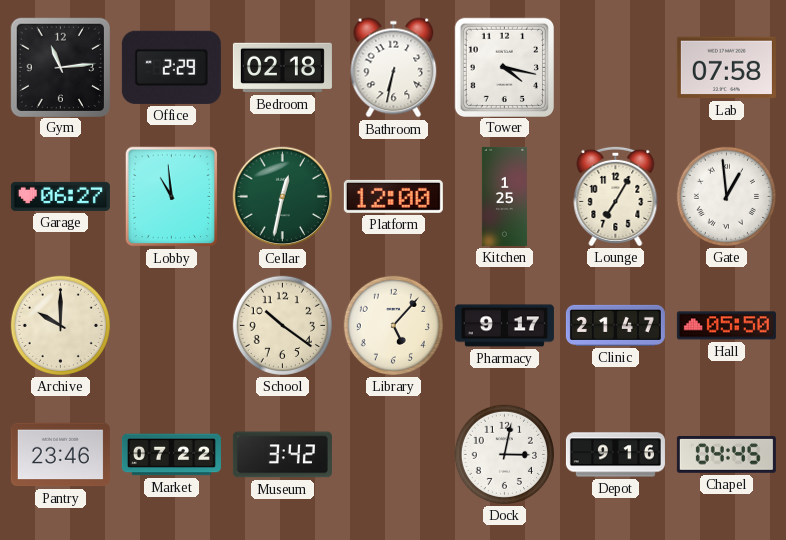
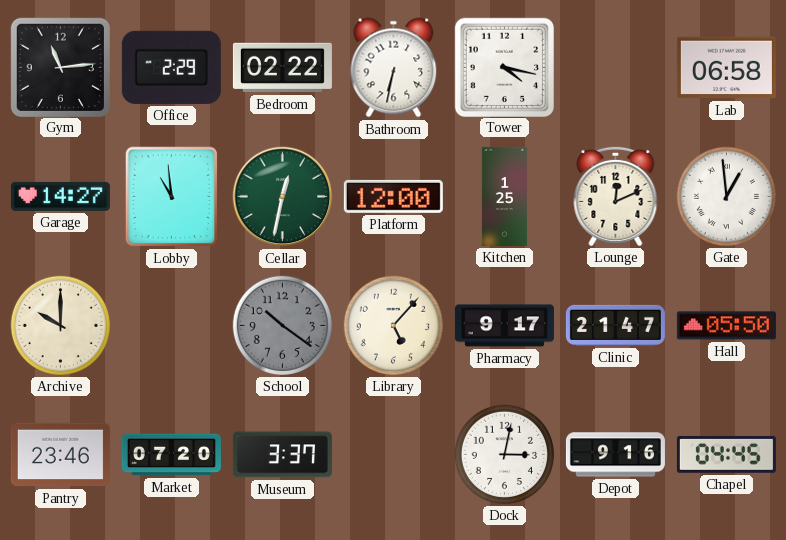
Bedroom: 02:18 -> 02:22
Lab: 07:58 -> 06:58
Garage: 06:27 -> 14:27
Lounge: 7:05 -> 12:11
School dial: cream -> grey
Market: 07:22 -> 07:20
Museum: 3:42 -> 3:37
